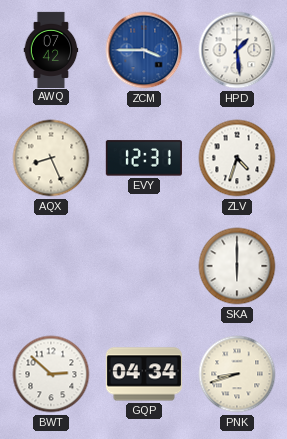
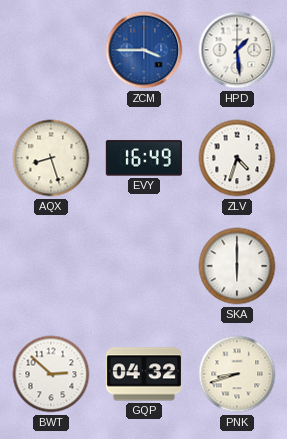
AWQ: 07:42 -> none
AQX: 8:26 -> 8:27
EVY: 12:31 -> 16:49
GQP: 04:34 -> 04:32
